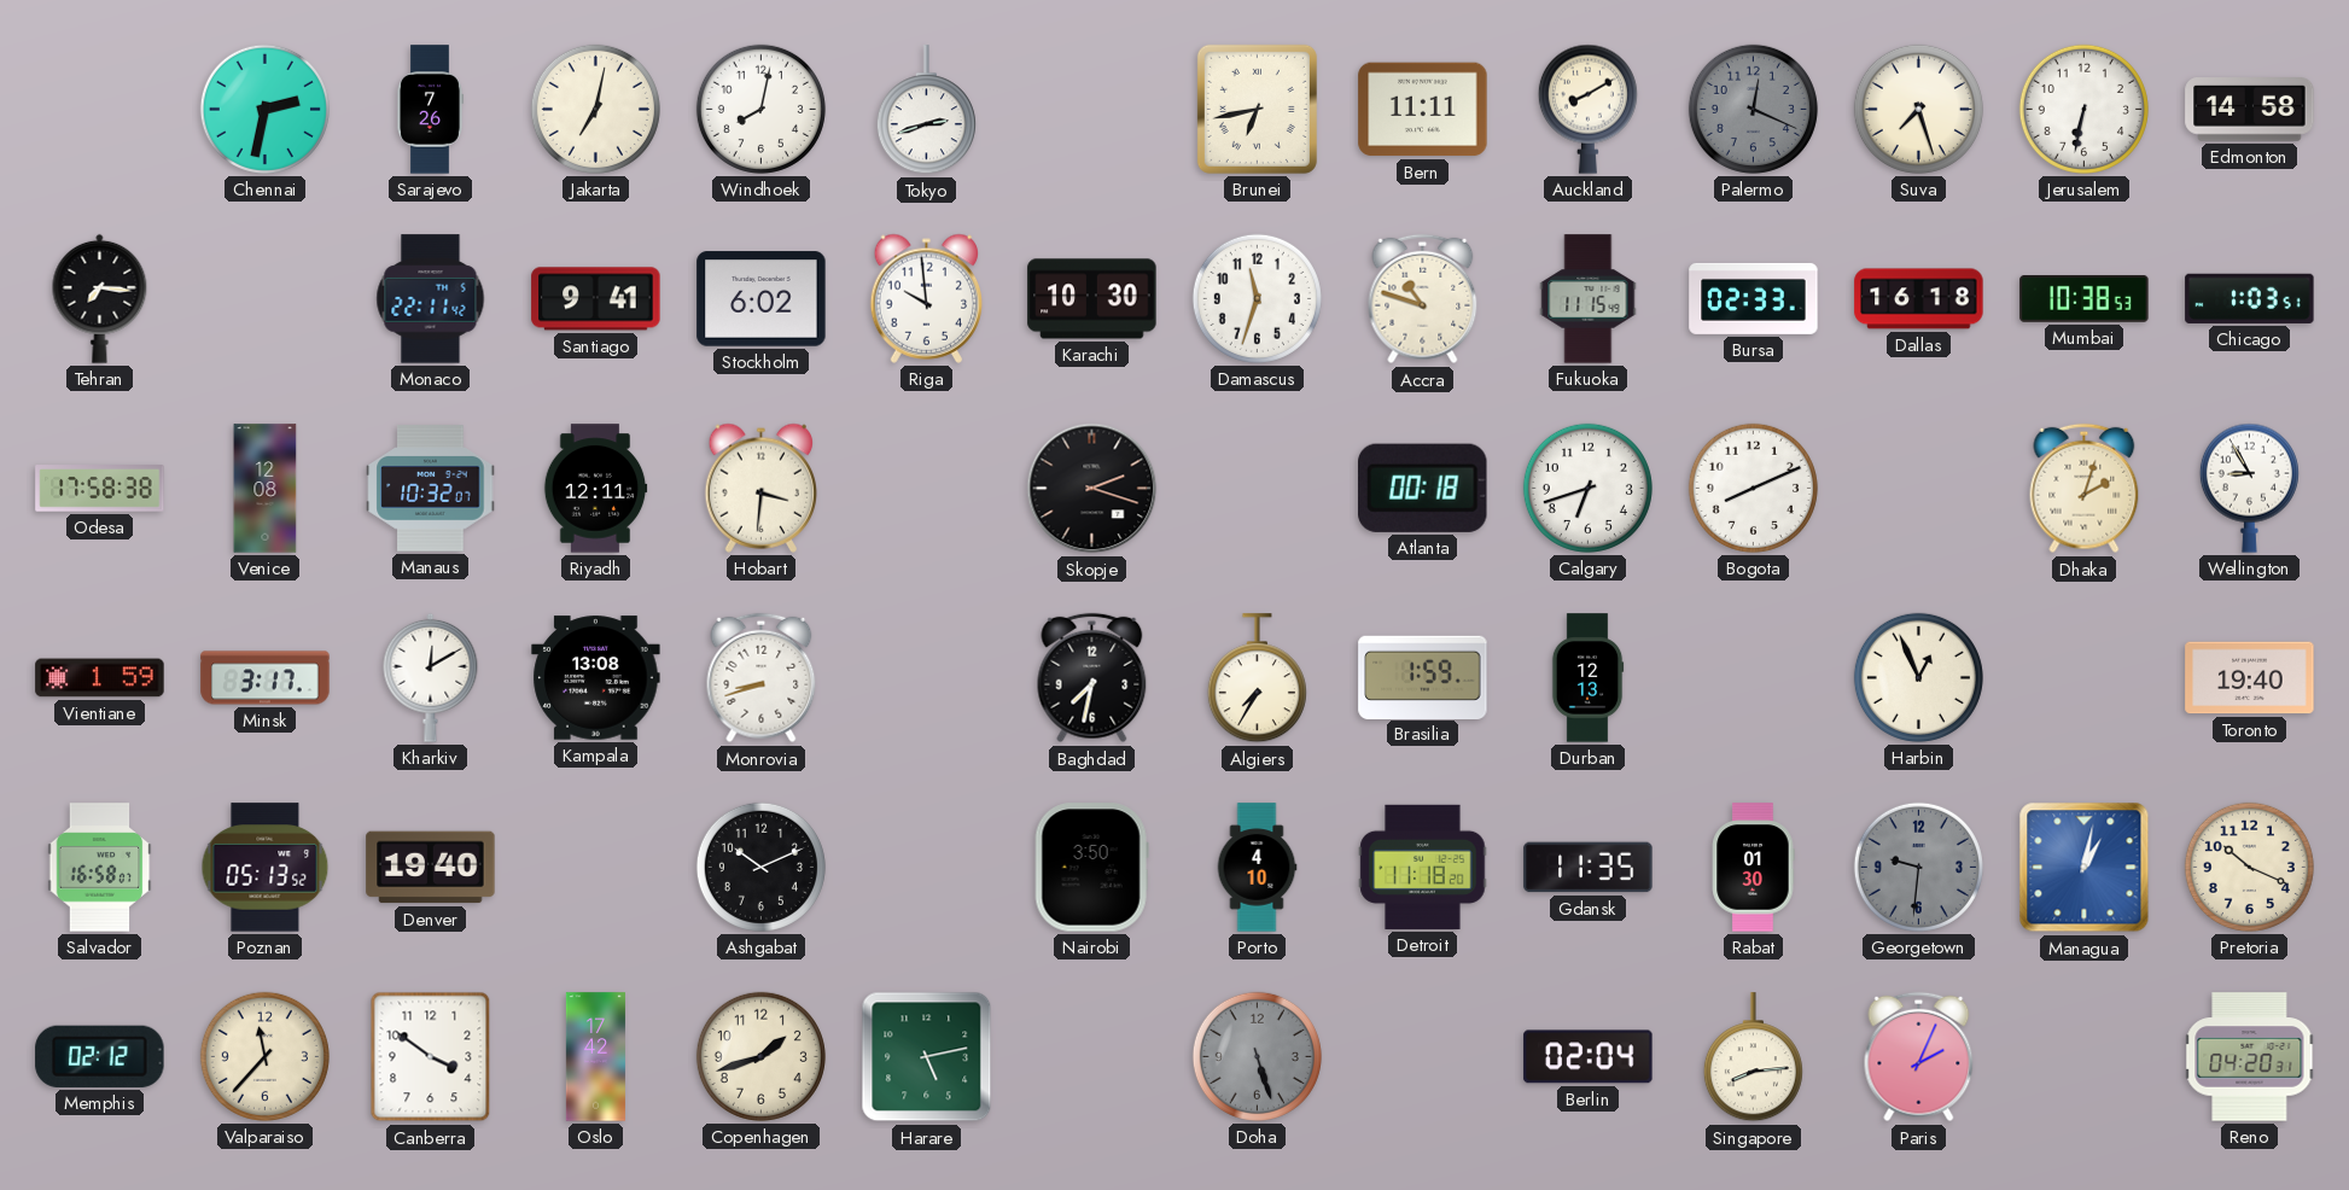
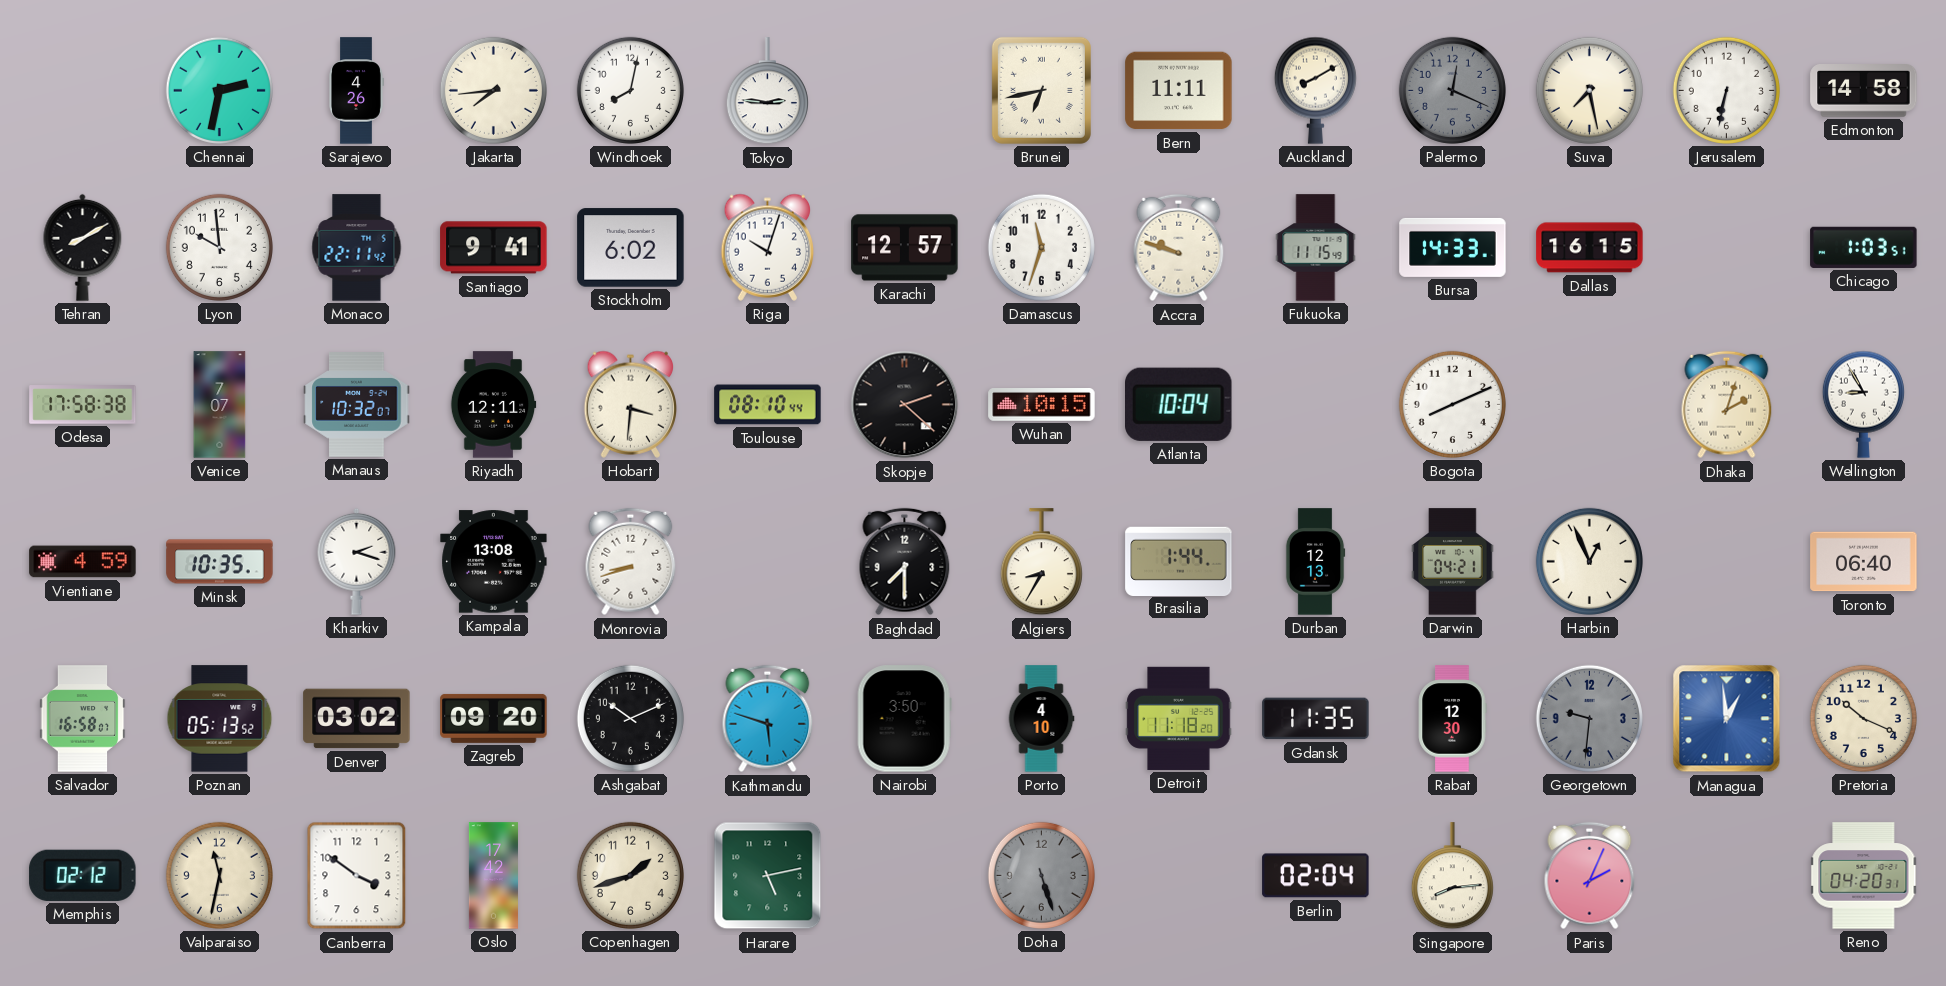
Sarajevo: 7:26 -> 4:26
Jakarta: 7:02 -> 7:44
Tokyo: 2:42 -> 2:46
Suva: 7:27 -> 7:28
Tehran: 7:16 -> 8:10
Lyon: none -> 9:59
Riga: 9:59 -> 10:03
Karachi: 10:30 -> 12:57
Accra: 10:48 -> 9:48
Bursa: 02:33 -> 14:33
Dallas: 16:18 -> 16:15
Mumbai: 10:38 -> none
Venice: 12:08 -> 7:07
Toulouse: none -> 08:10
Skopje: 2:18 -> 2:22
Wuhan: none -> 10:15
Atlanta: 00:18 -> 10:04
Calgary: 6:42 -> none
Vientiane: 1:59 -> 4:59
Minsk: 3:17 -> 10:35
Kharkiv: 12:10 -> 2:18
Baghdad: 7:32 -> 7:30
Algiers: 7:35 -> 8:35
Brasilia: 1:59 -> 1:44
Darwin: none -> 04:21
Toronto: 19:40 -> 06:40
Denver: 19:40 -> 03:02
Zagreb: none -> 09:20
Kathmandu: none -> 5:48
Rabat: 01:30 -> 12:30
Managua: 1:02 -> 12:59
Valparaiso: 11:37 -> 11:32
